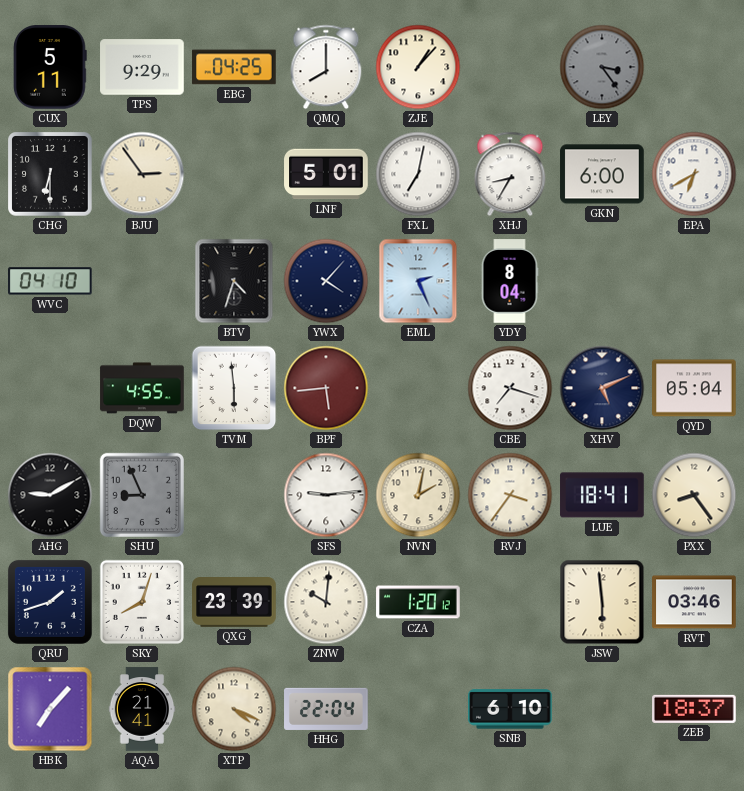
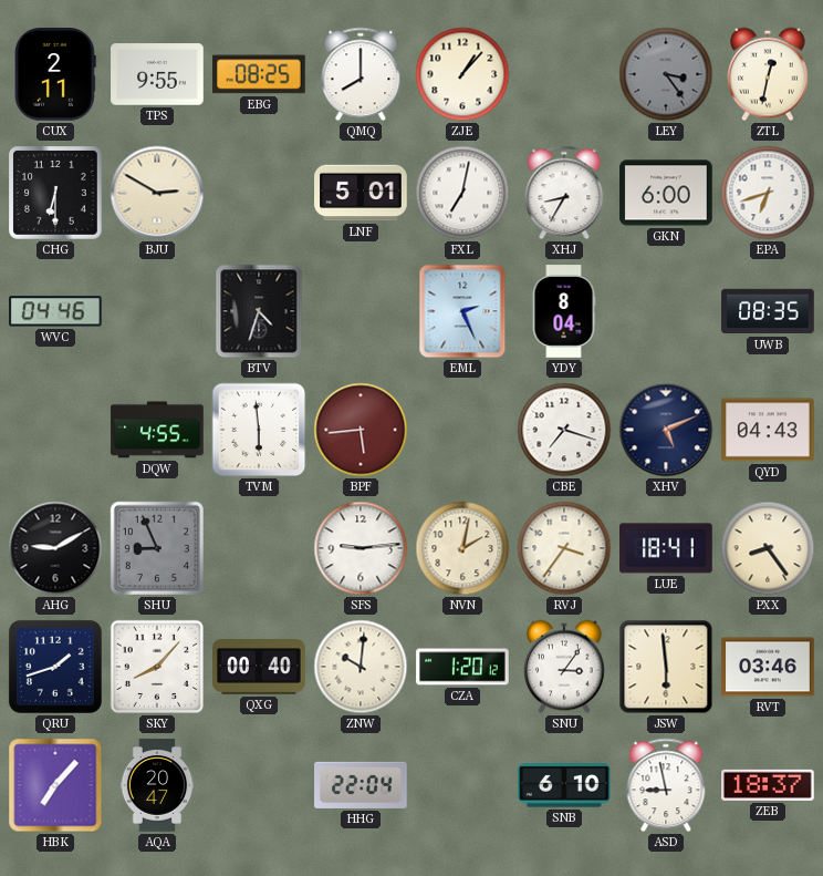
CUX: 5:11 -> 2:11
TPS: 9:29 -> 9:55
EBG: 04:25 -> 08:25
ZTL: none -> 12:32
BJU: 2:54 -> 2:50
EPA: 6:40 -> 6:42
WVC: 04:10 -> 04:46
YWX: 4:07 -> none
UWB: none -> 08:35
QYD: 05:04 -> 04:43
SKY: 8:03 -> 8:07
QXG: 23:39 -> 00:40
SNU: none -> 3:06
AQA: 21:41 -> 20:47
XTP: 4:19 -> none
ASD: none -> 8:58
